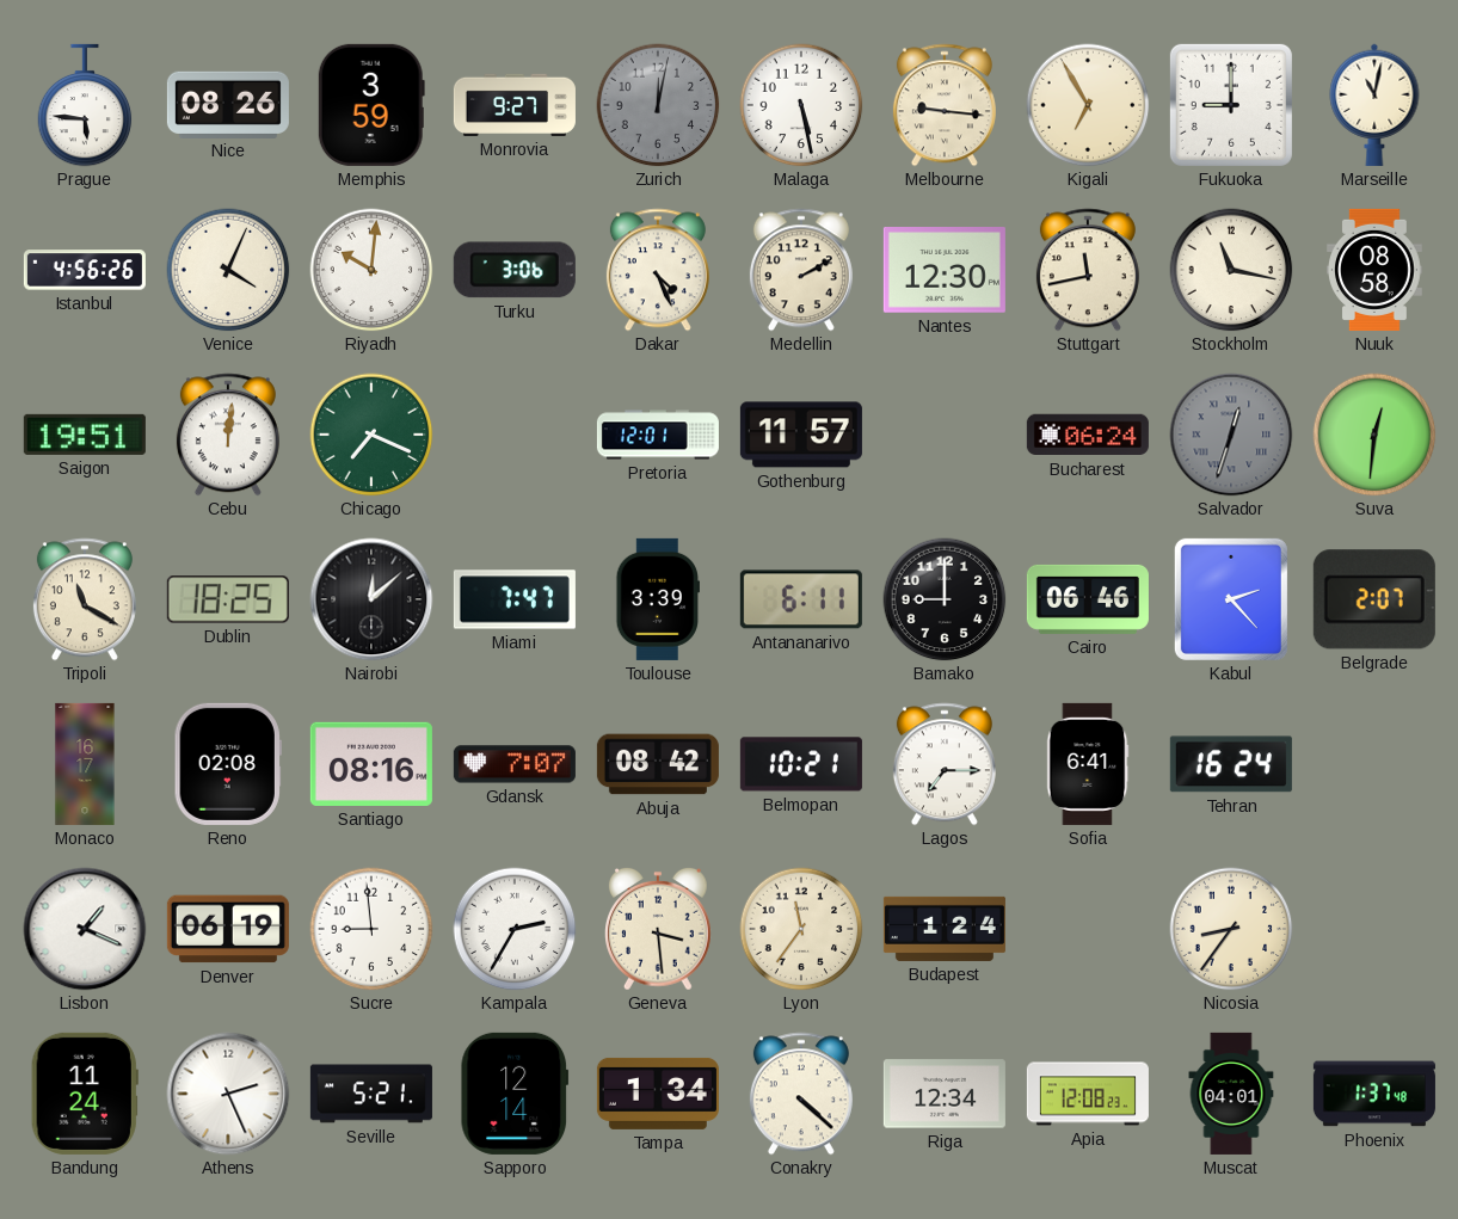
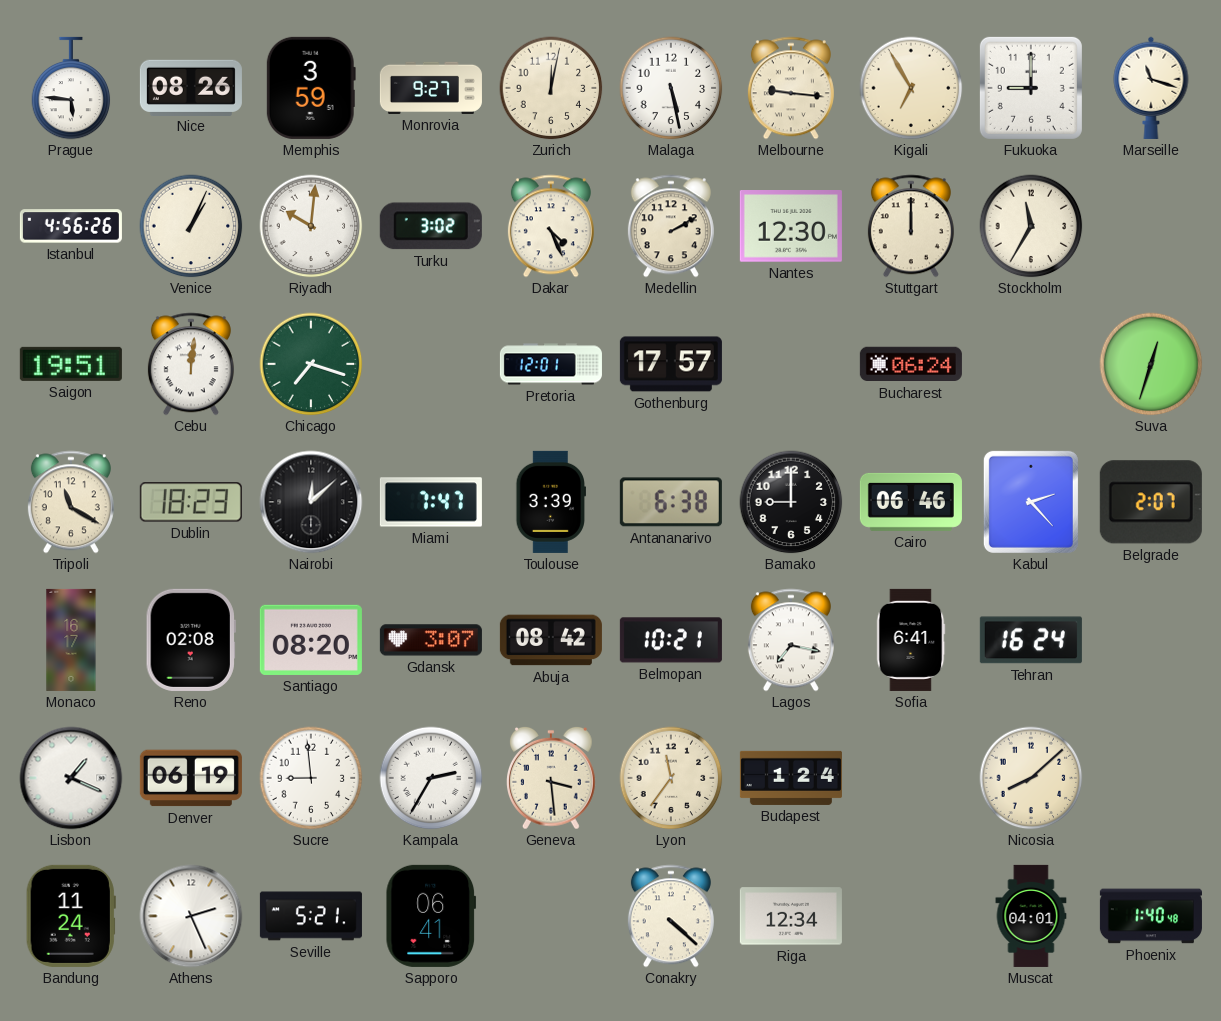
Zurich dial: grey -> cream
Marseille: 11:02 -> 11:18
Venice: 4:04 -> 1:04
Turku: 3:06 -> 3:02
Stuttgart: 11:43 -> 12:00
Stockholm: 11:17 -> 11:35
Nuuk: 08:58 -> none
Chicago: 7:19 -> 7:18
Gothenburg: 11:57 -> 17:57
Salvador: 12:33 -> none
Suva: 12:31 -> 12:33
Dublin: 18:25 -> 18:23
Antananarivo: 6:11 -> 6:38
Santiago: 08:16 -> 08:20
Gdansk: 7:07 -> 3:07
Lagos: 7:15 -> 7:17
Nicosia: 8:36 -> 8:08
Sapporo: 12:14 -> 06:41
Tampa: 1:34 -> none
Apia: 12:08 -> none
Phoenix: 1:37 -> 1:40
